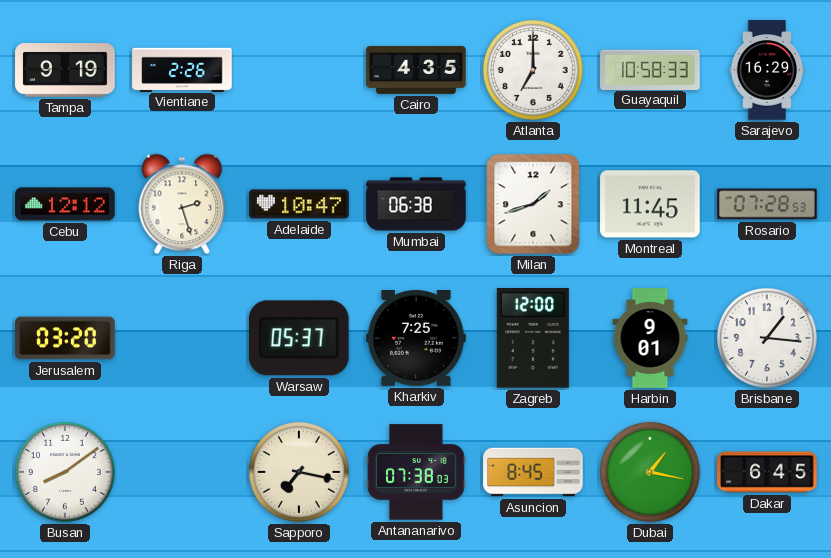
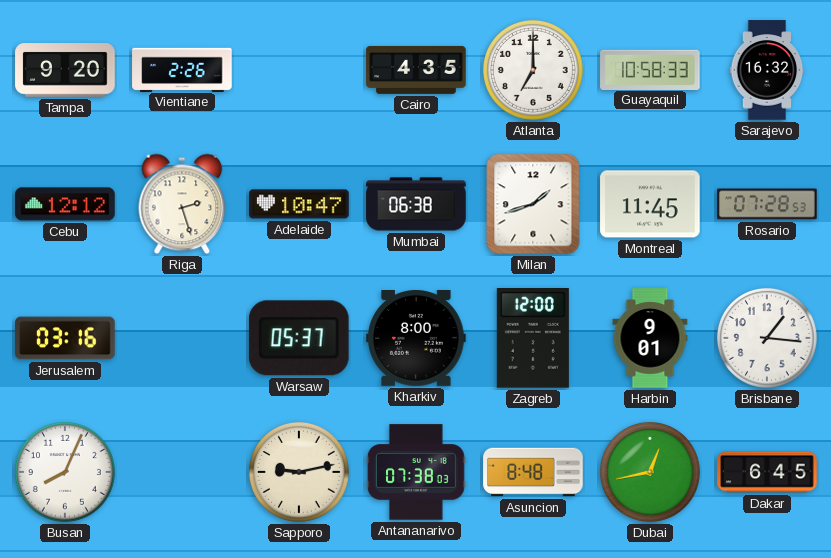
Tampa: 9:19 -> 9:20
Sarajevo: 16:29 -> 16:32
Jerusalem: 03:20 -> 03:16
Kharkiv: 7:25 -> 8:00
Busan: 8:09 -> 8:04
Sapporo: 7:17 -> 9:13
Asuncion: 8:45 -> 8:48
Dubai: 1:17 -> 12:43
